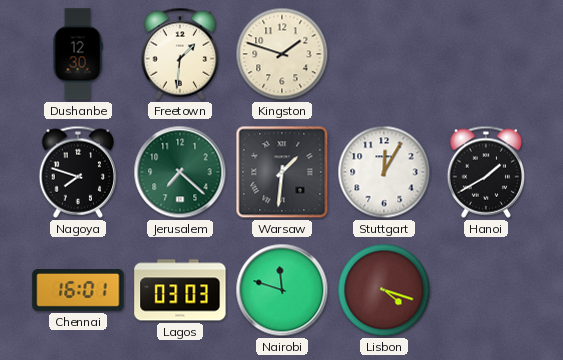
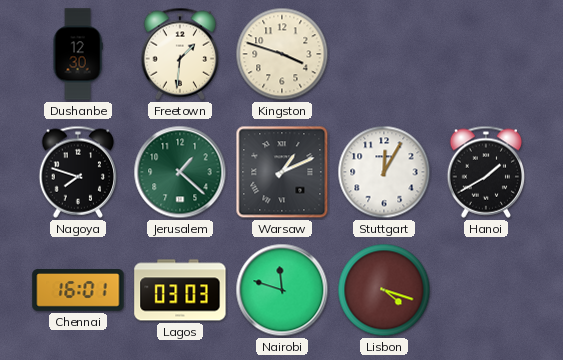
Kingston: 1:48 -> 3:48
Jerusalem: 7:22 -> 1:22
Warsaw: 1:31 -> 1:11
